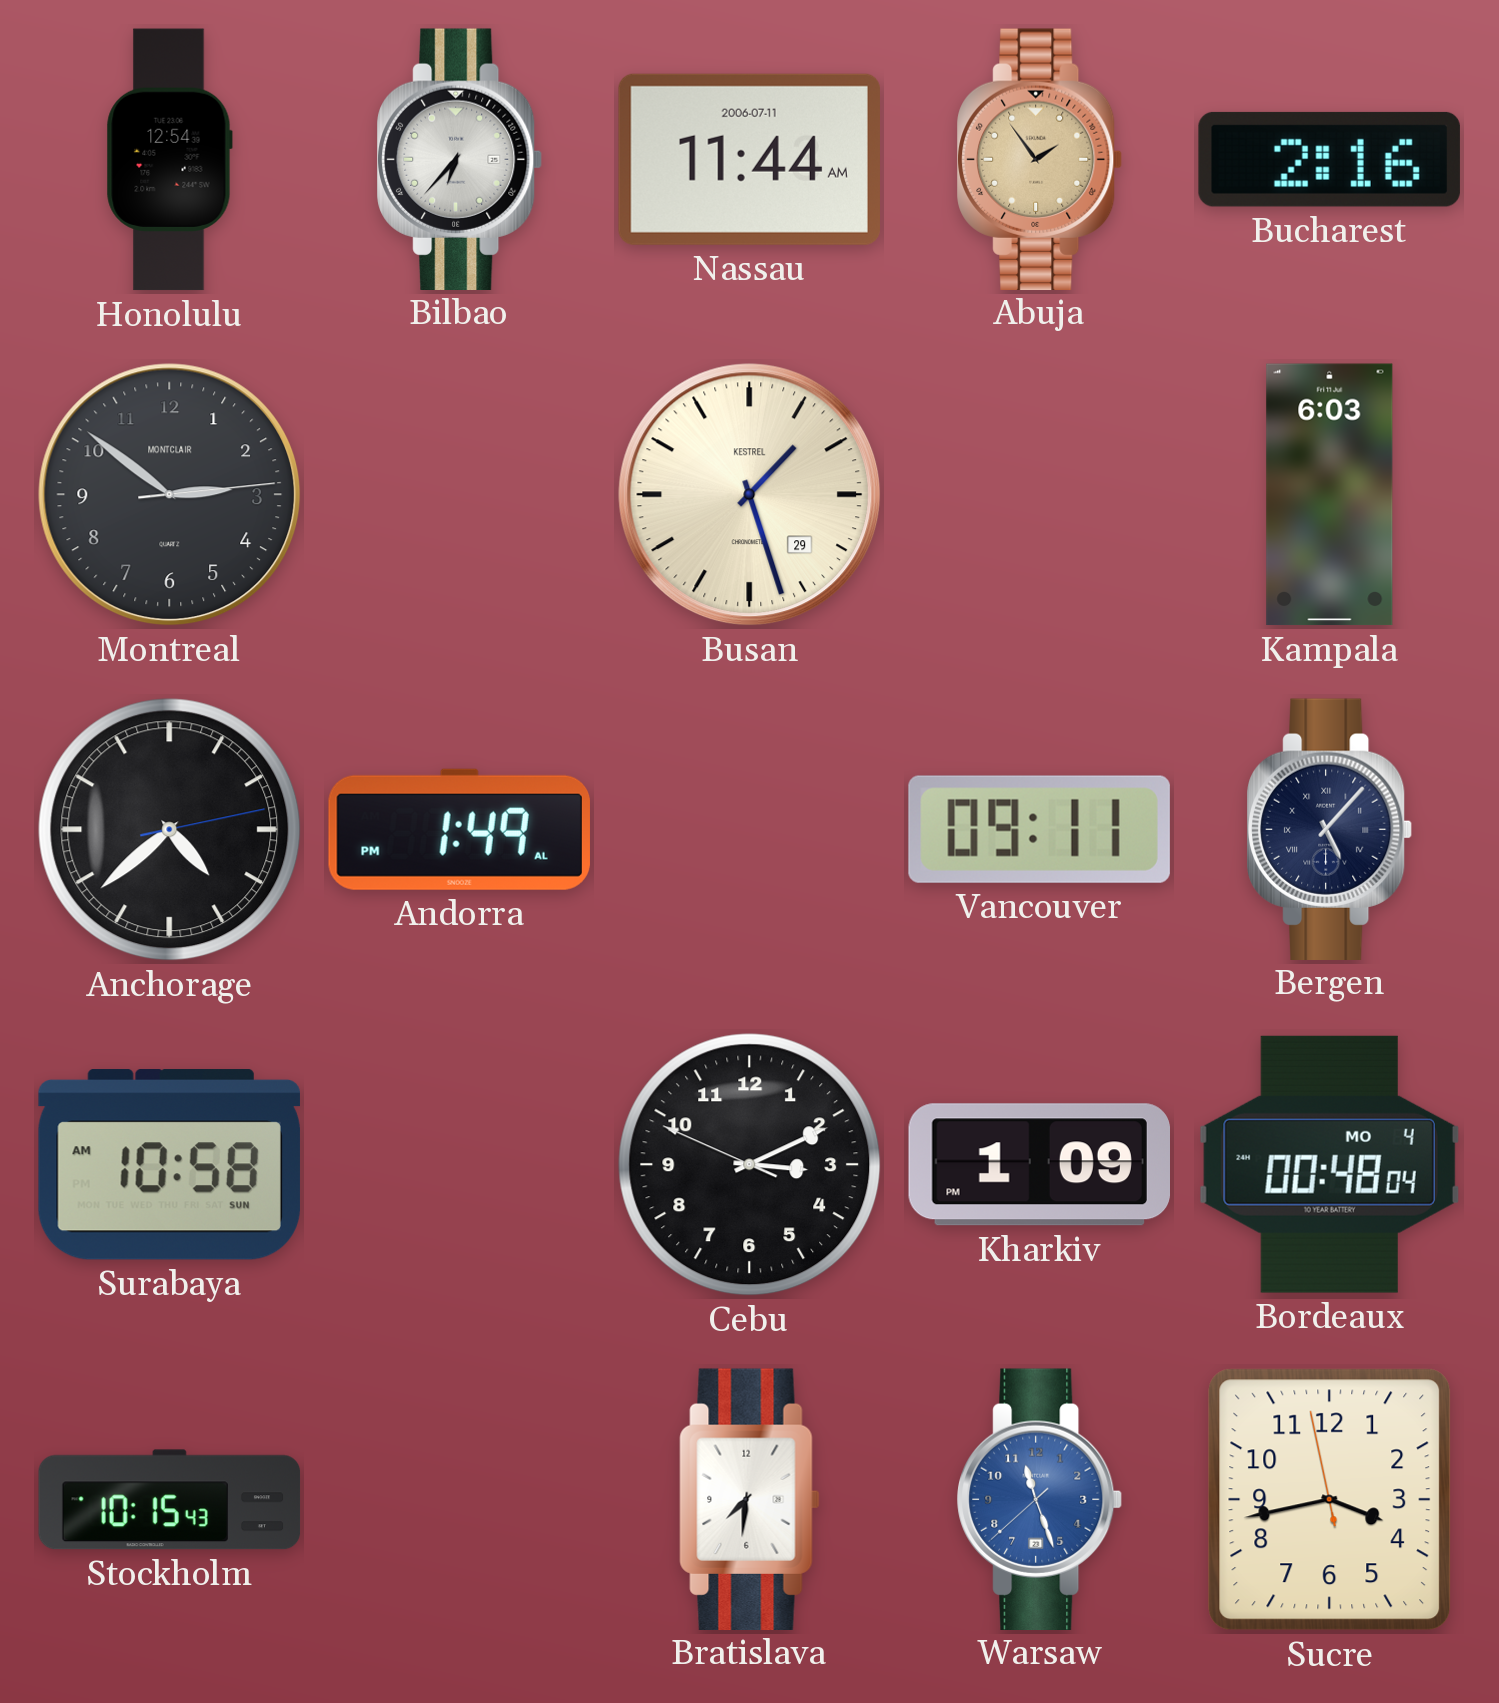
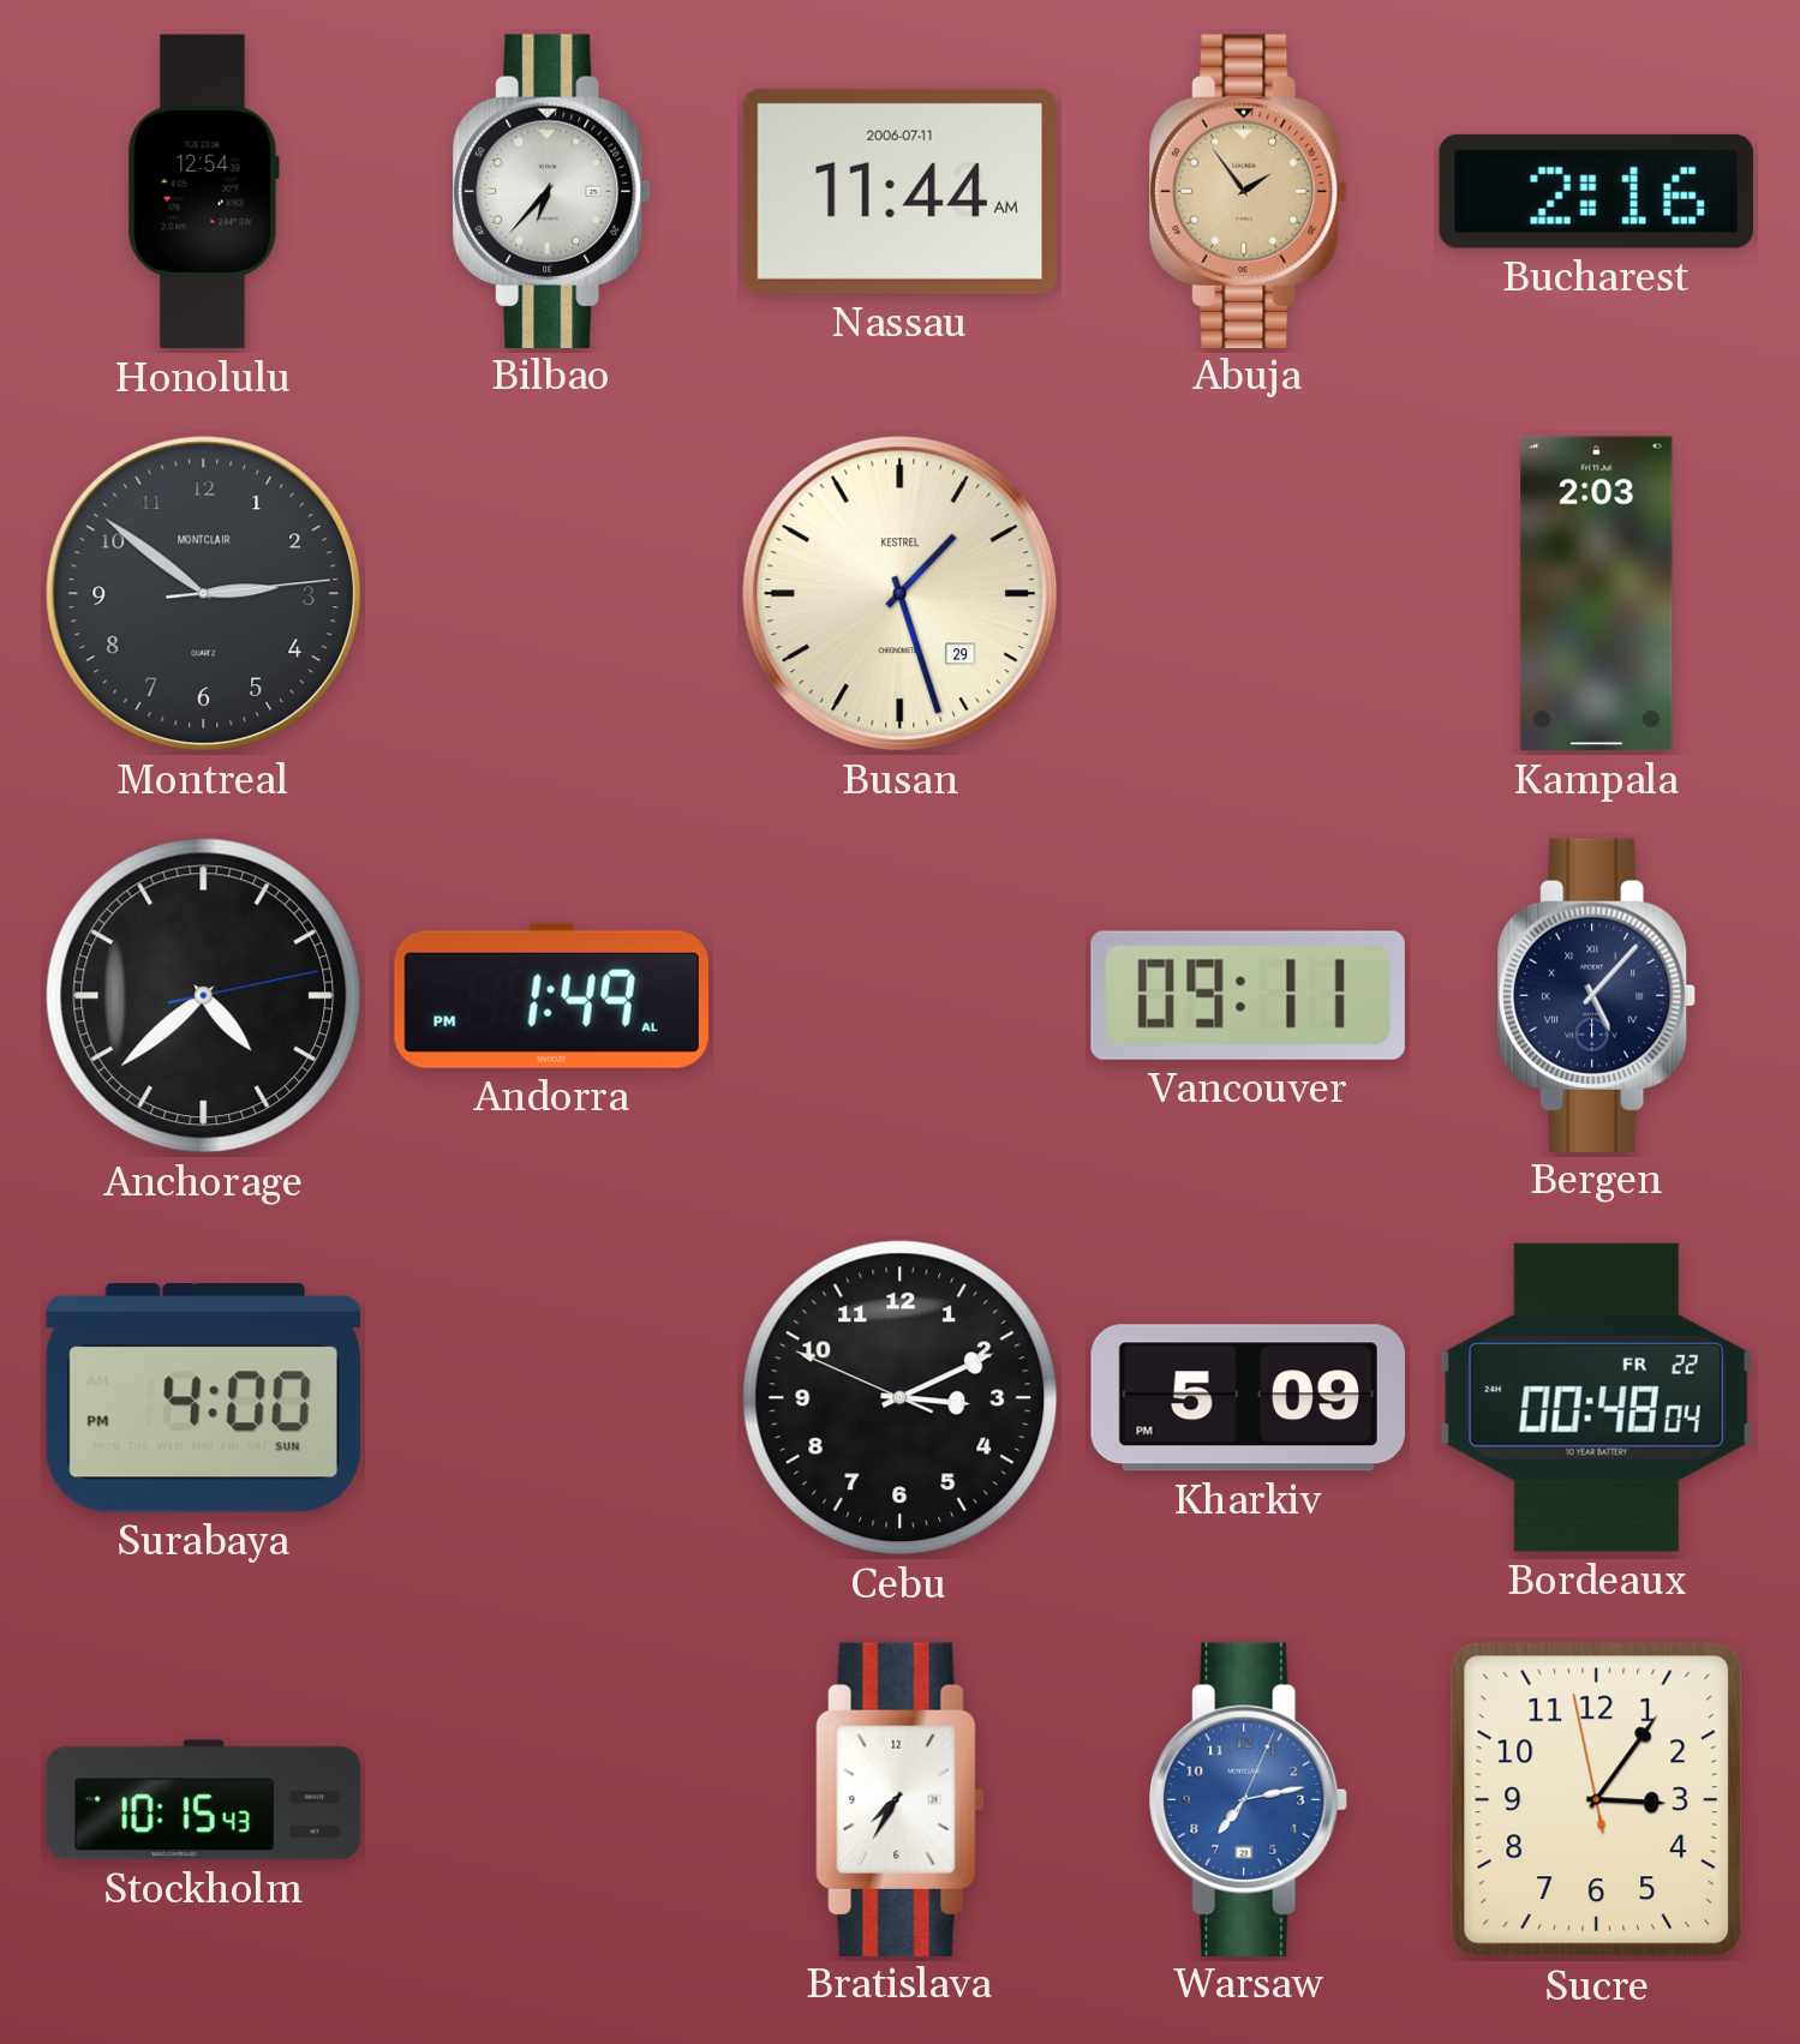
Kampala: 6:03 -> 2:03
Surabaya: 10:58 -> 4:00
Kharkiv: 1:09 -> 5:09
Bordeaux date: MO 4 -> FR 22
Bratislava: 7:31 -> 7:35
Warsaw: 11:26 -> 7:13
Sucre: 3:42 -> 3:05
